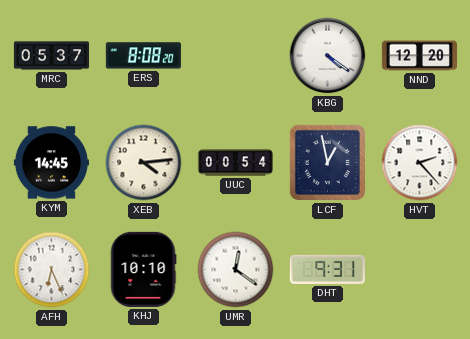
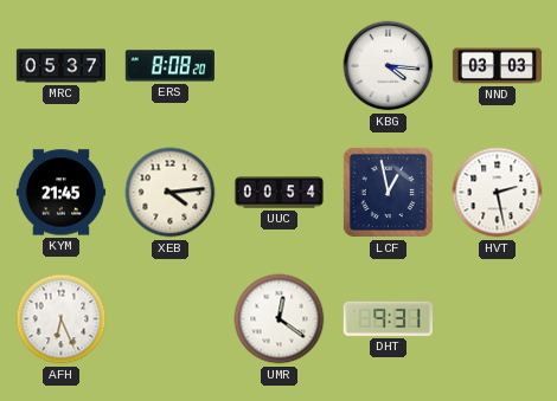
KBG: 4:21 -> 4:16
NND: 12:20 -> 03:03
KYM: 14:45 -> 21:45
HVT: 2:23 -> 2:28
KHJ: 10:10 -> none
